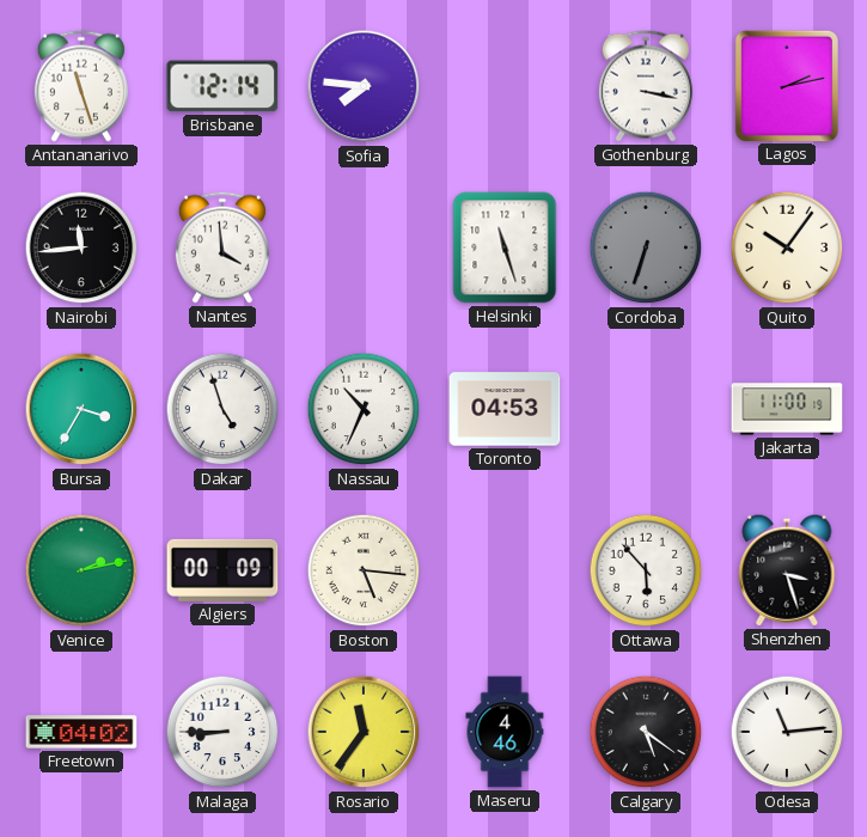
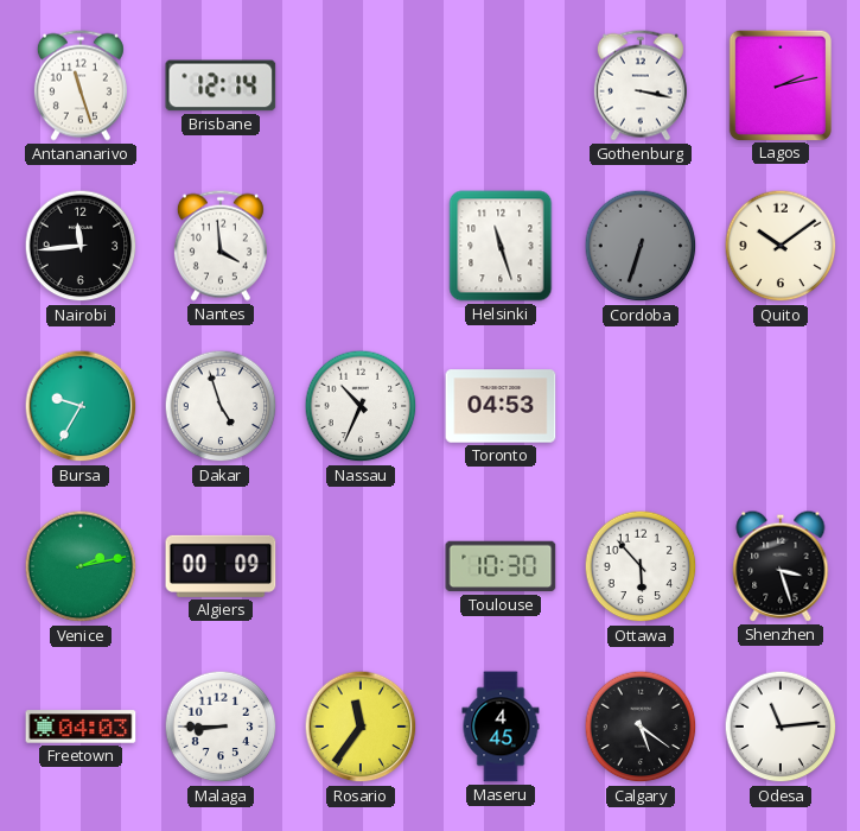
Sofia: 7:46 -> none
Quito: 10:06 -> 10:09
Bursa: 3:35 -> 9:35
Jakarta: 11:00 -> none
Boston: 5:16 -> none
Toulouse: none -> 10:30
Freetown: 04:02 -> 04:03
Maseru: 4:46 -> 4:45
